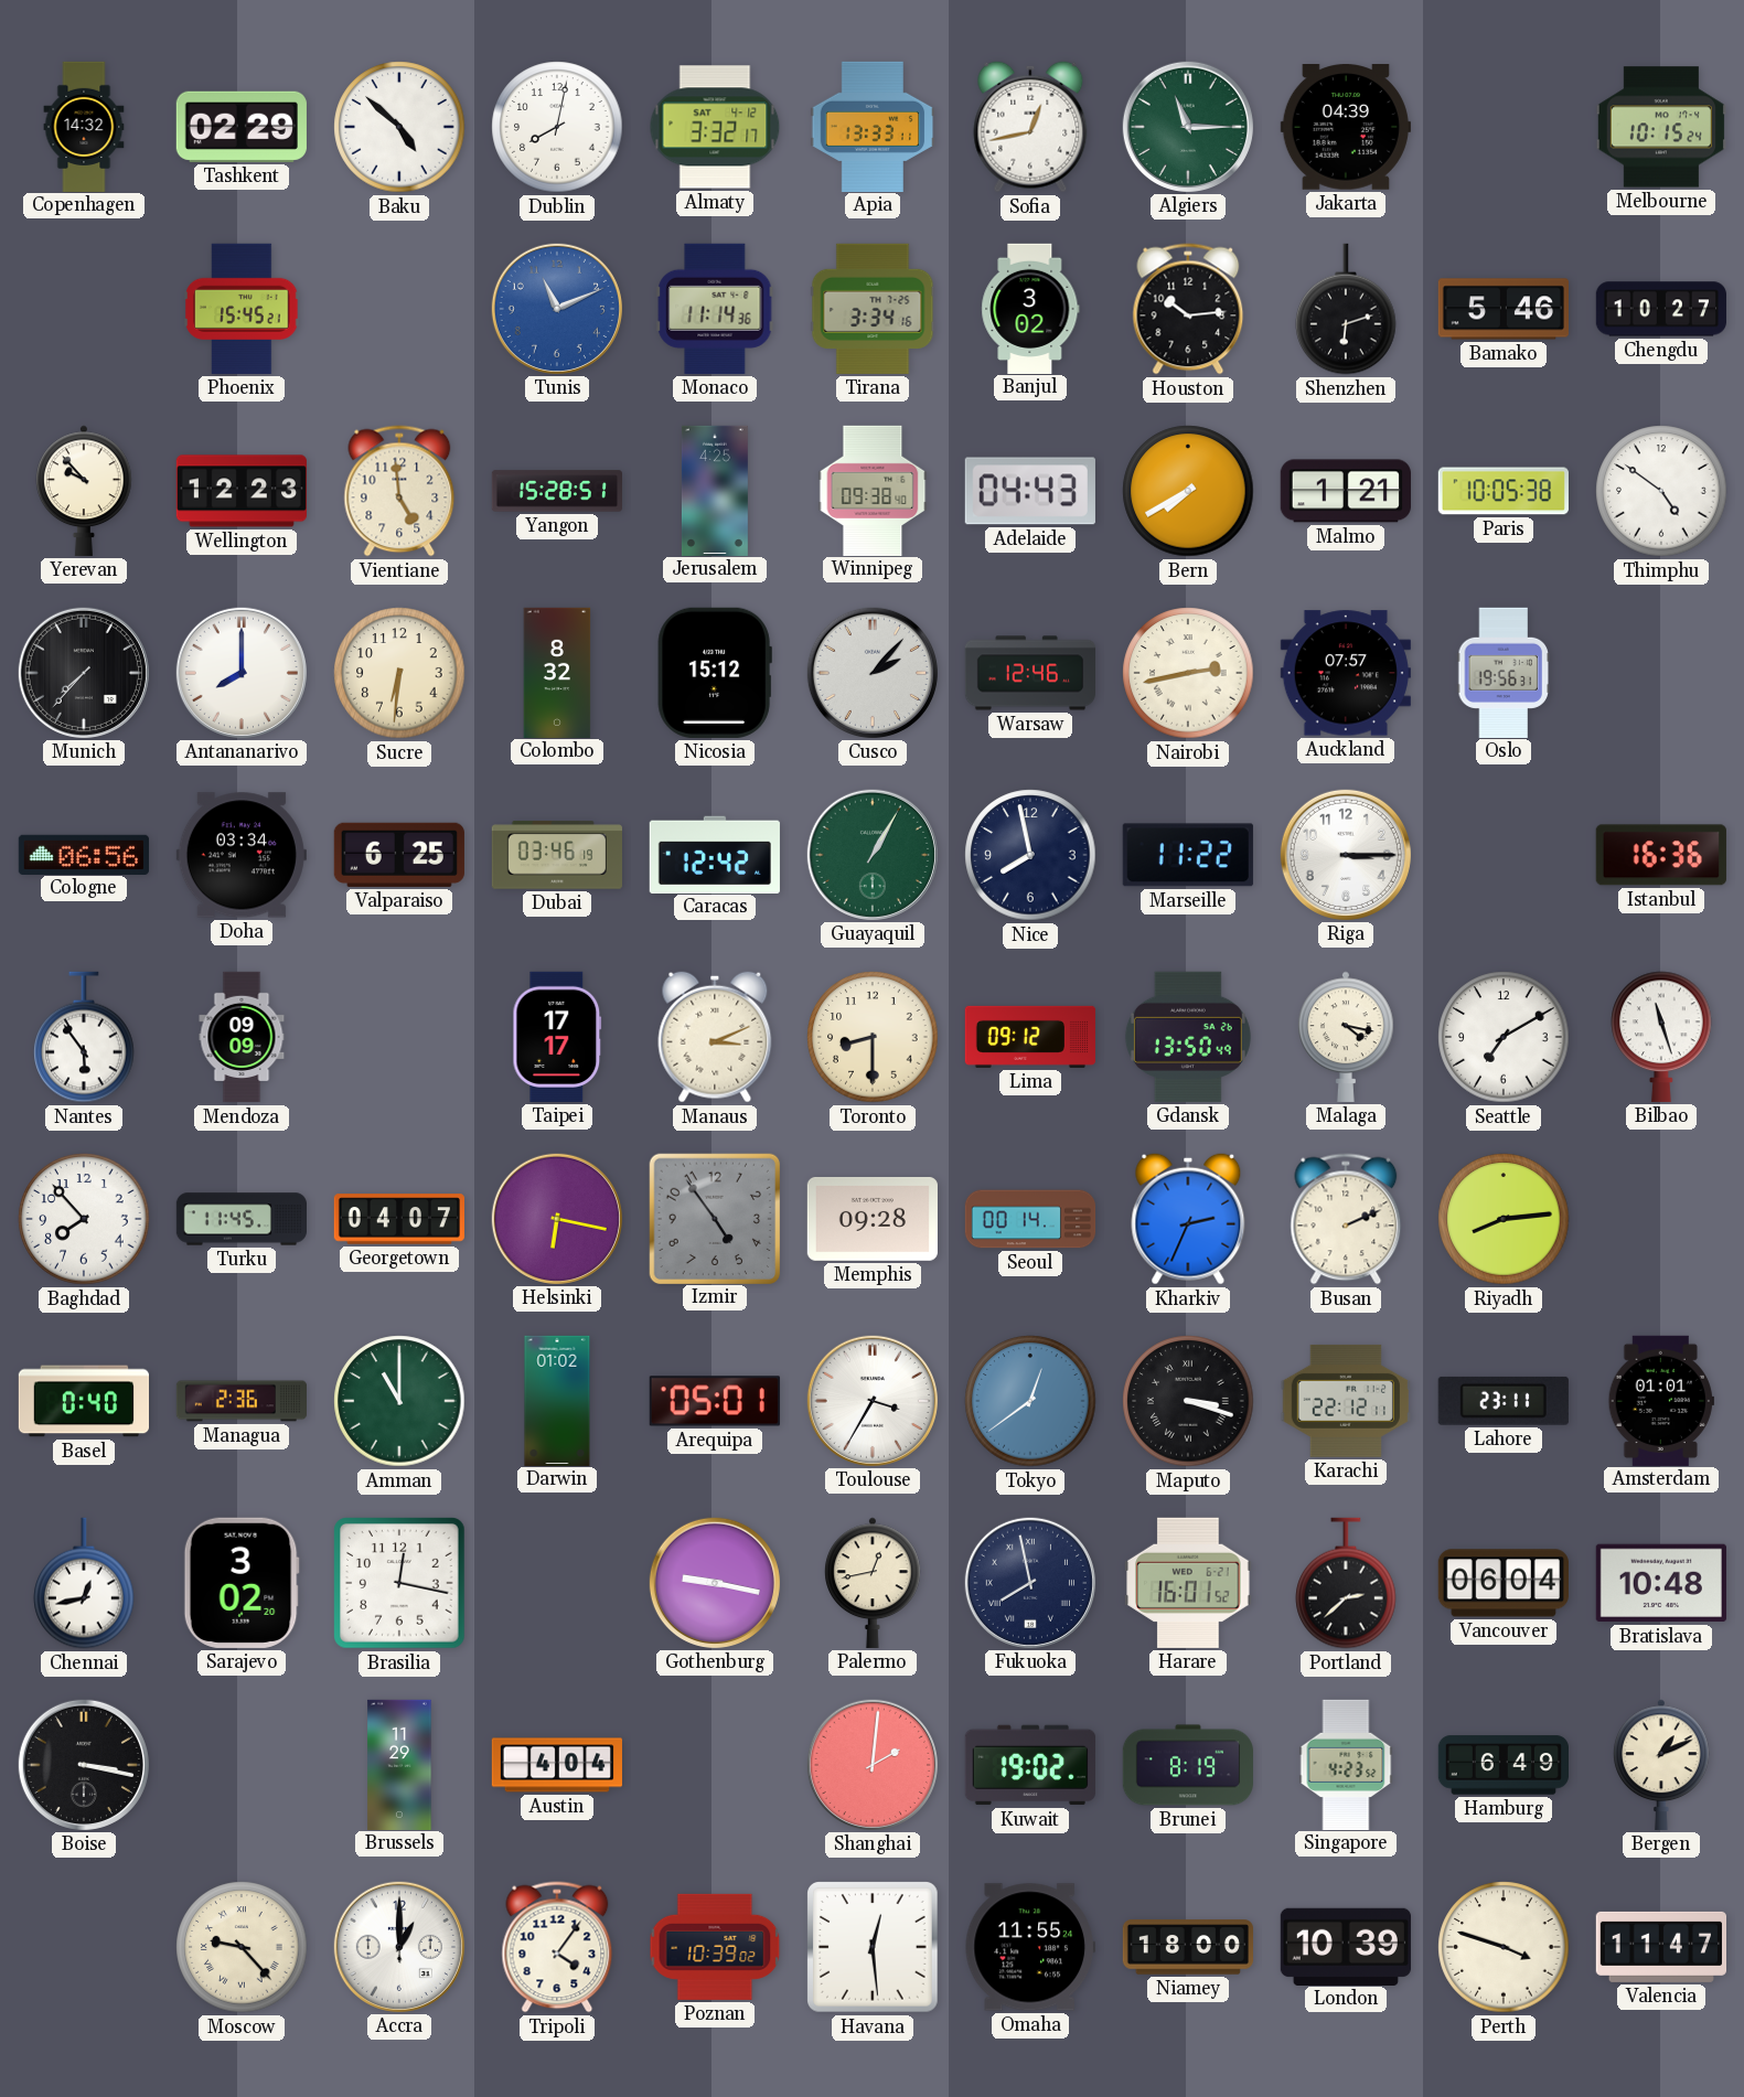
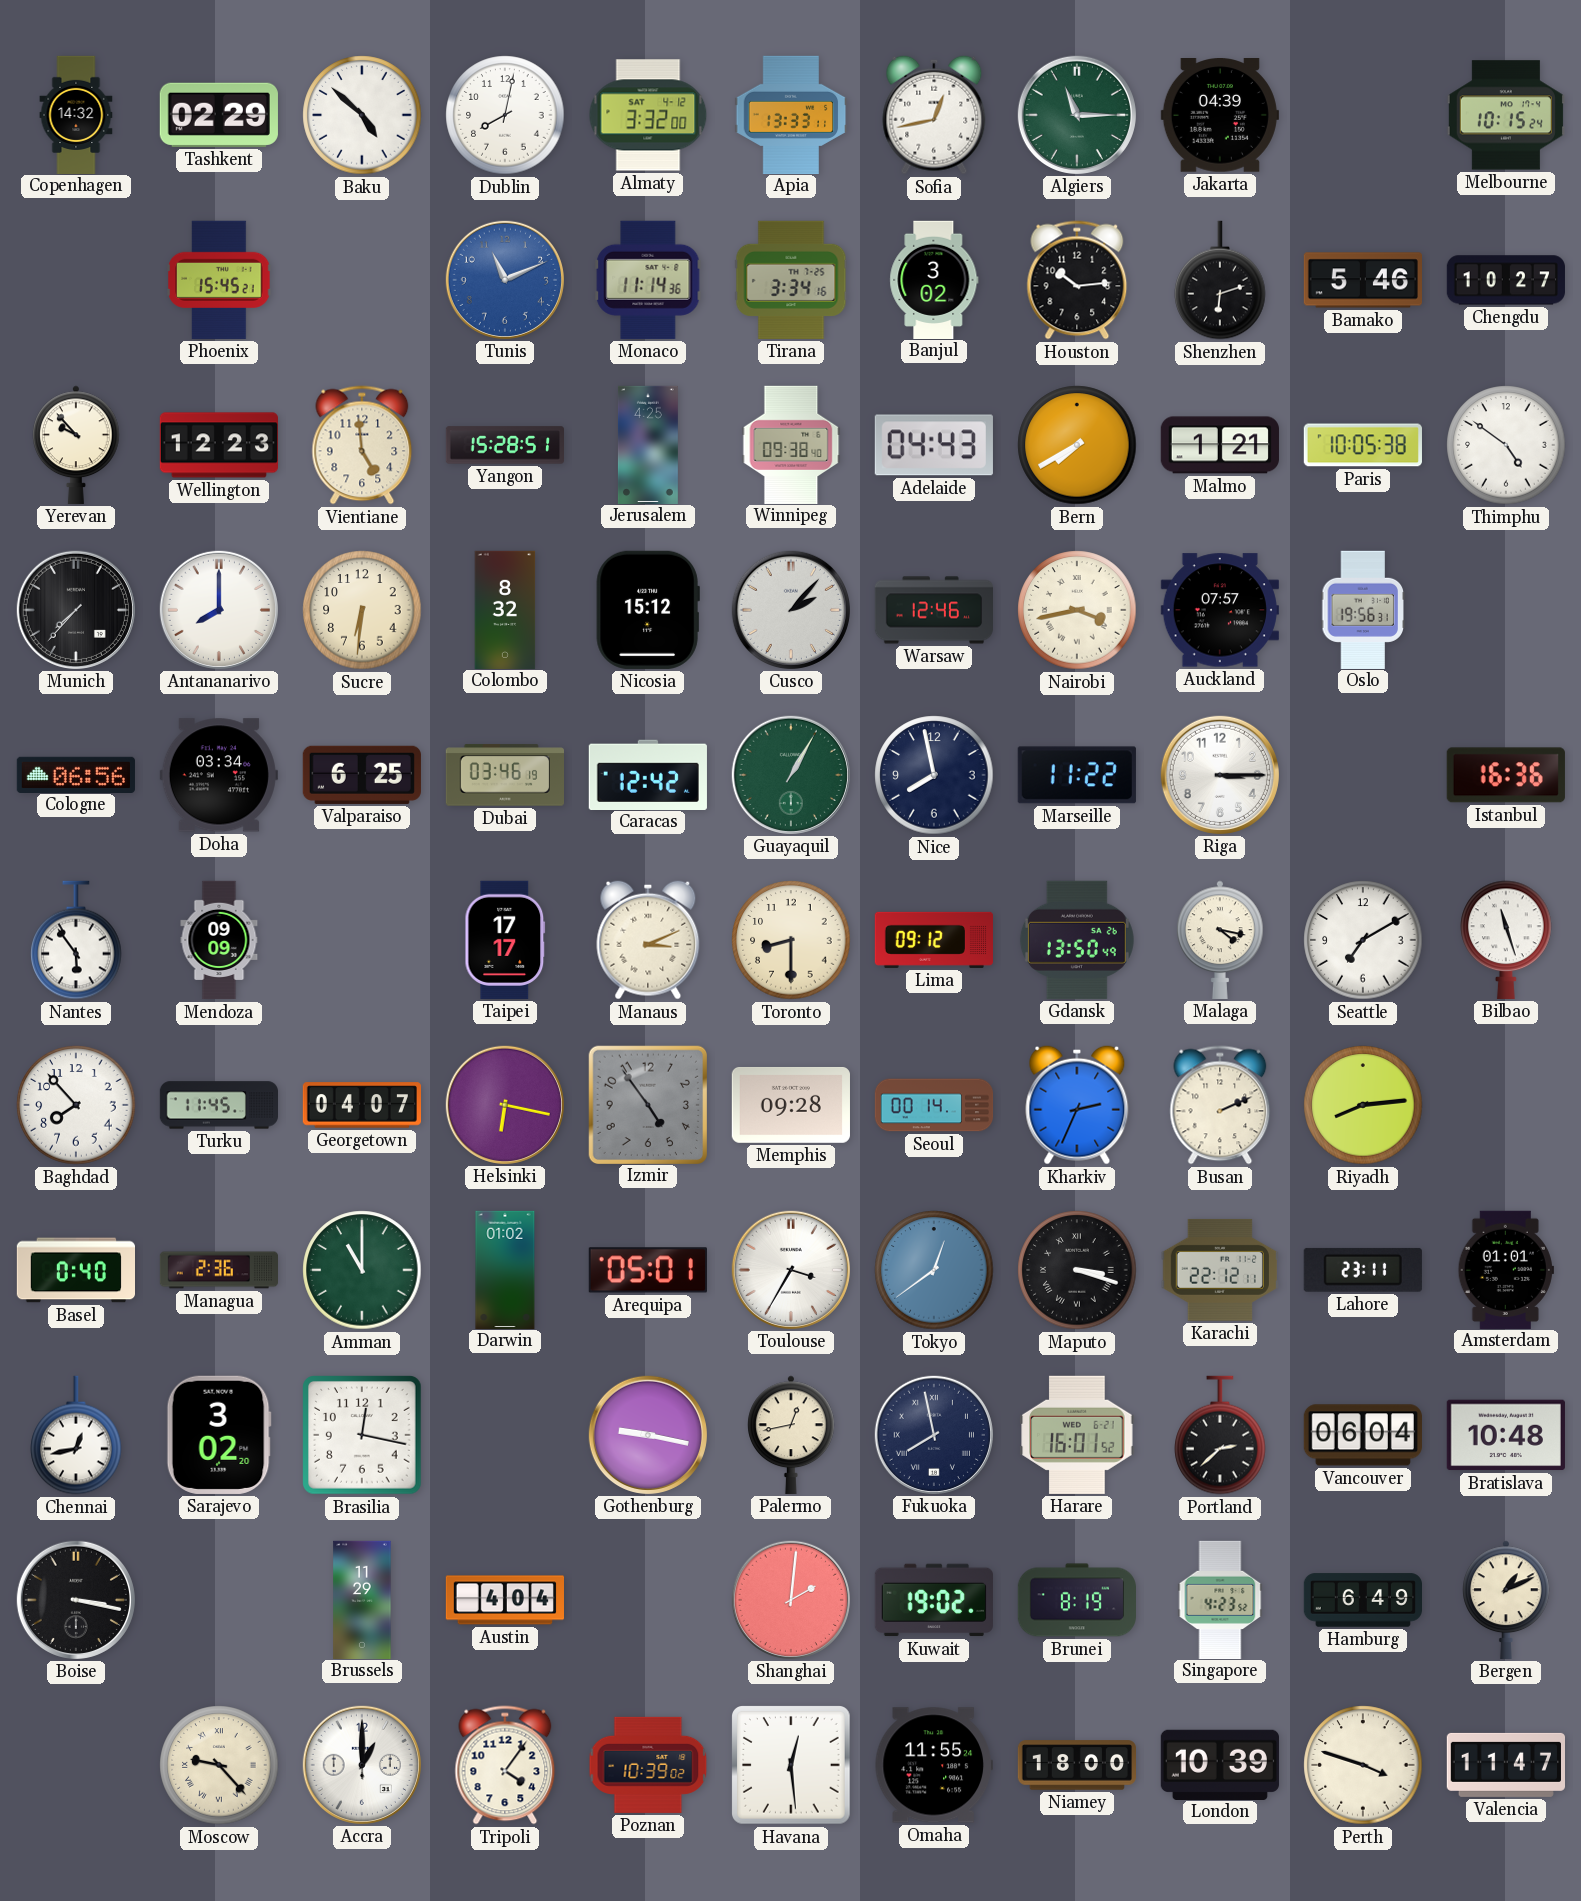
Almaty: 3:32:17 -> 3:32:00
Nairobi: 2:43 -> 3:43
